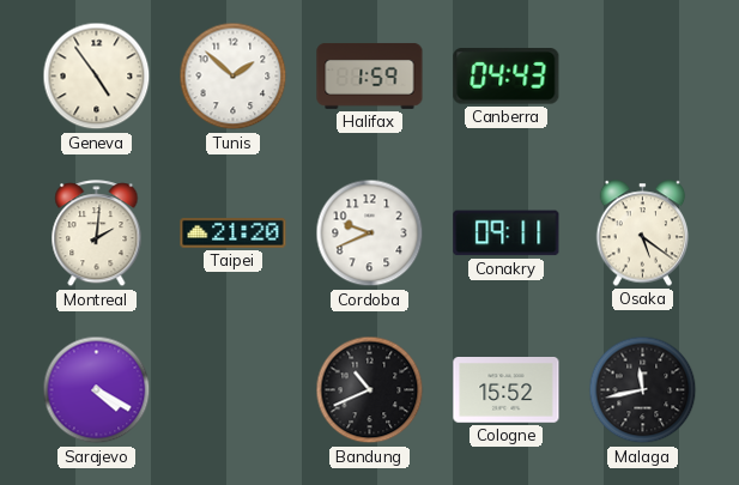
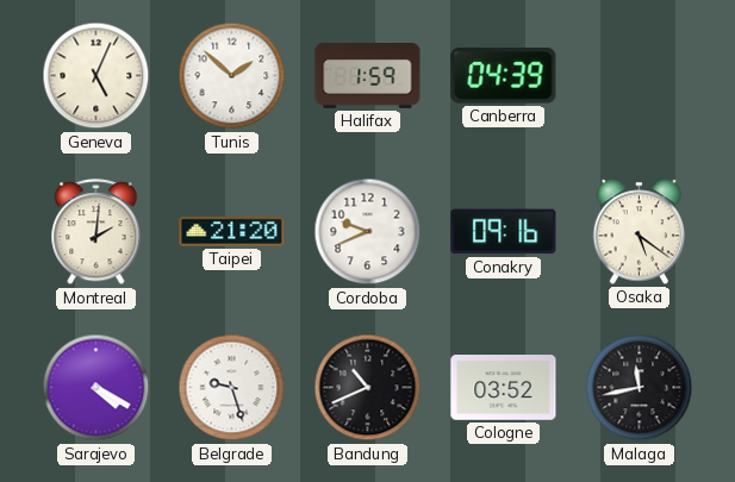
Geneva: 4:54 -> 5:04
Canberra: 04:43 -> 04:39
Conakry: 09:11 -> 09:16
Belgrade: none -> 9:27
Cologne: 15:52 -> 03:52
